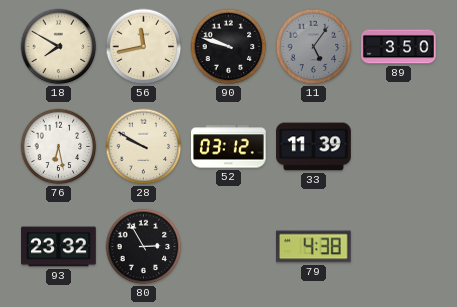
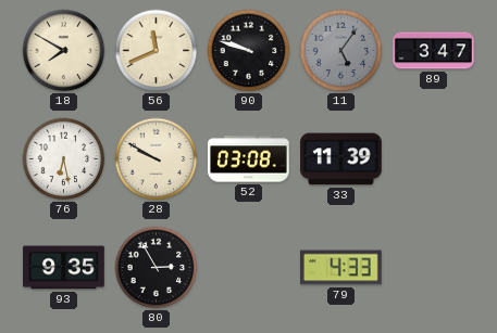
56: 11:43 -> 11:41
89: 3:50 -> 3:47
52: 03:12 -> 03:08
93: 23:32 -> 9:35
79: 4:38 -> 4:33
